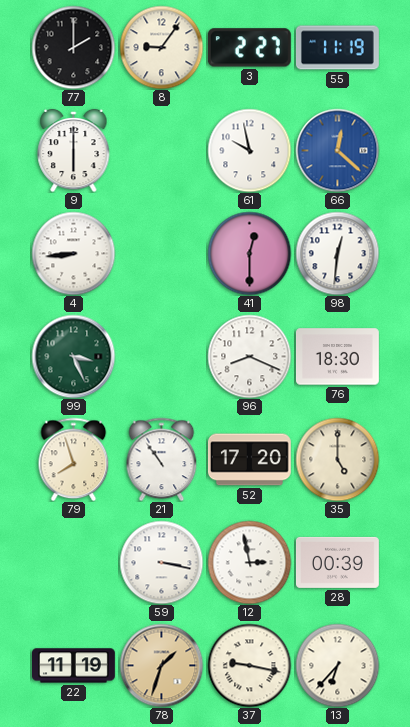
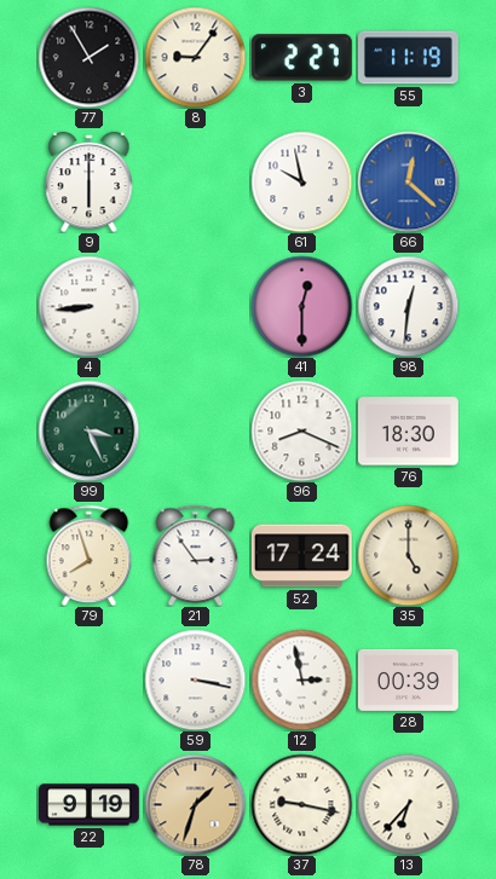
77: 2:00 -> 1:55
21: 10:54 -> 2:54
52: 17:20 -> 17:24
22: 11:19 -> 9:19
